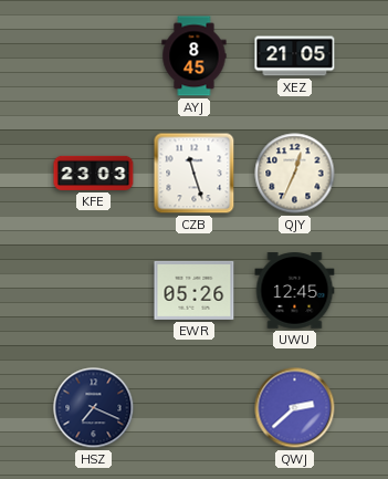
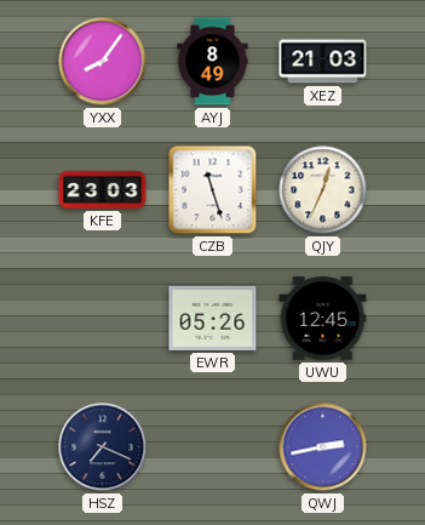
YXX: none -> 8:06
AYJ: 8:45 -> 8:49
XEZ: 21:05 -> 21:03
QWJ: 2:38 -> 2:43
